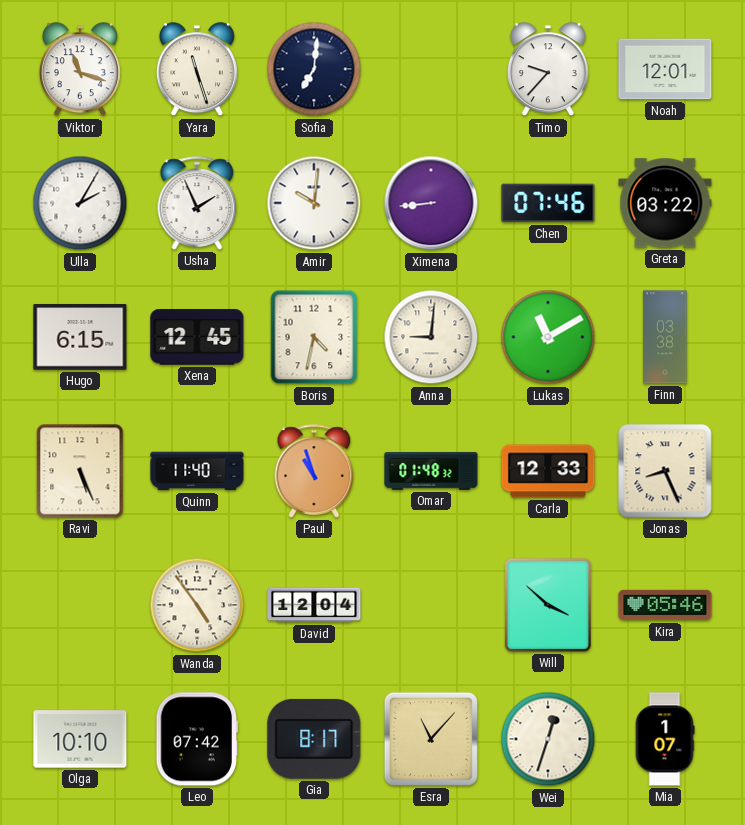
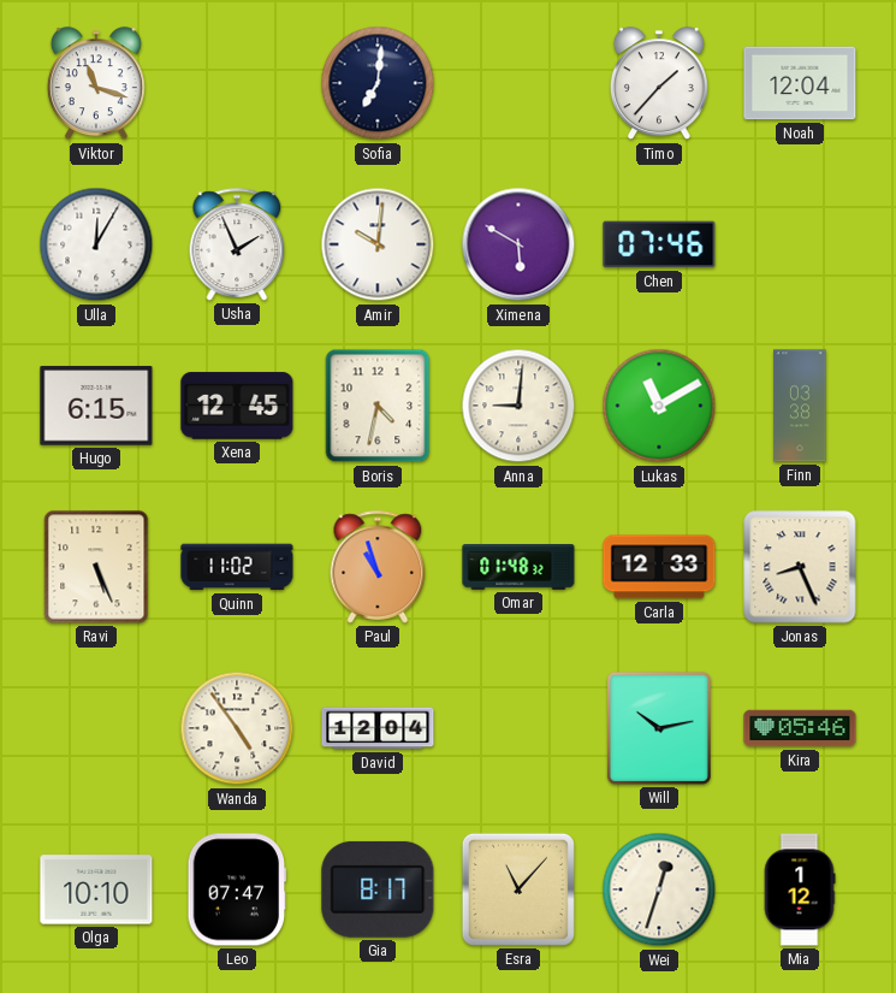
Yara: 11:27 -> none
Timo: 9:37 -> 1:37
Noah: 12:01 -> 12:04
Ulla: 2:05 -> 12:05
Ximena: 8:44 -> 5:50
Greta: 03:22 -> none
Quinn: 11:40 -> 11:02
Will: 3:52 -> 10:13
Leo: 07:42 -> 07:47
Mia: 1:07 -> 1:12
